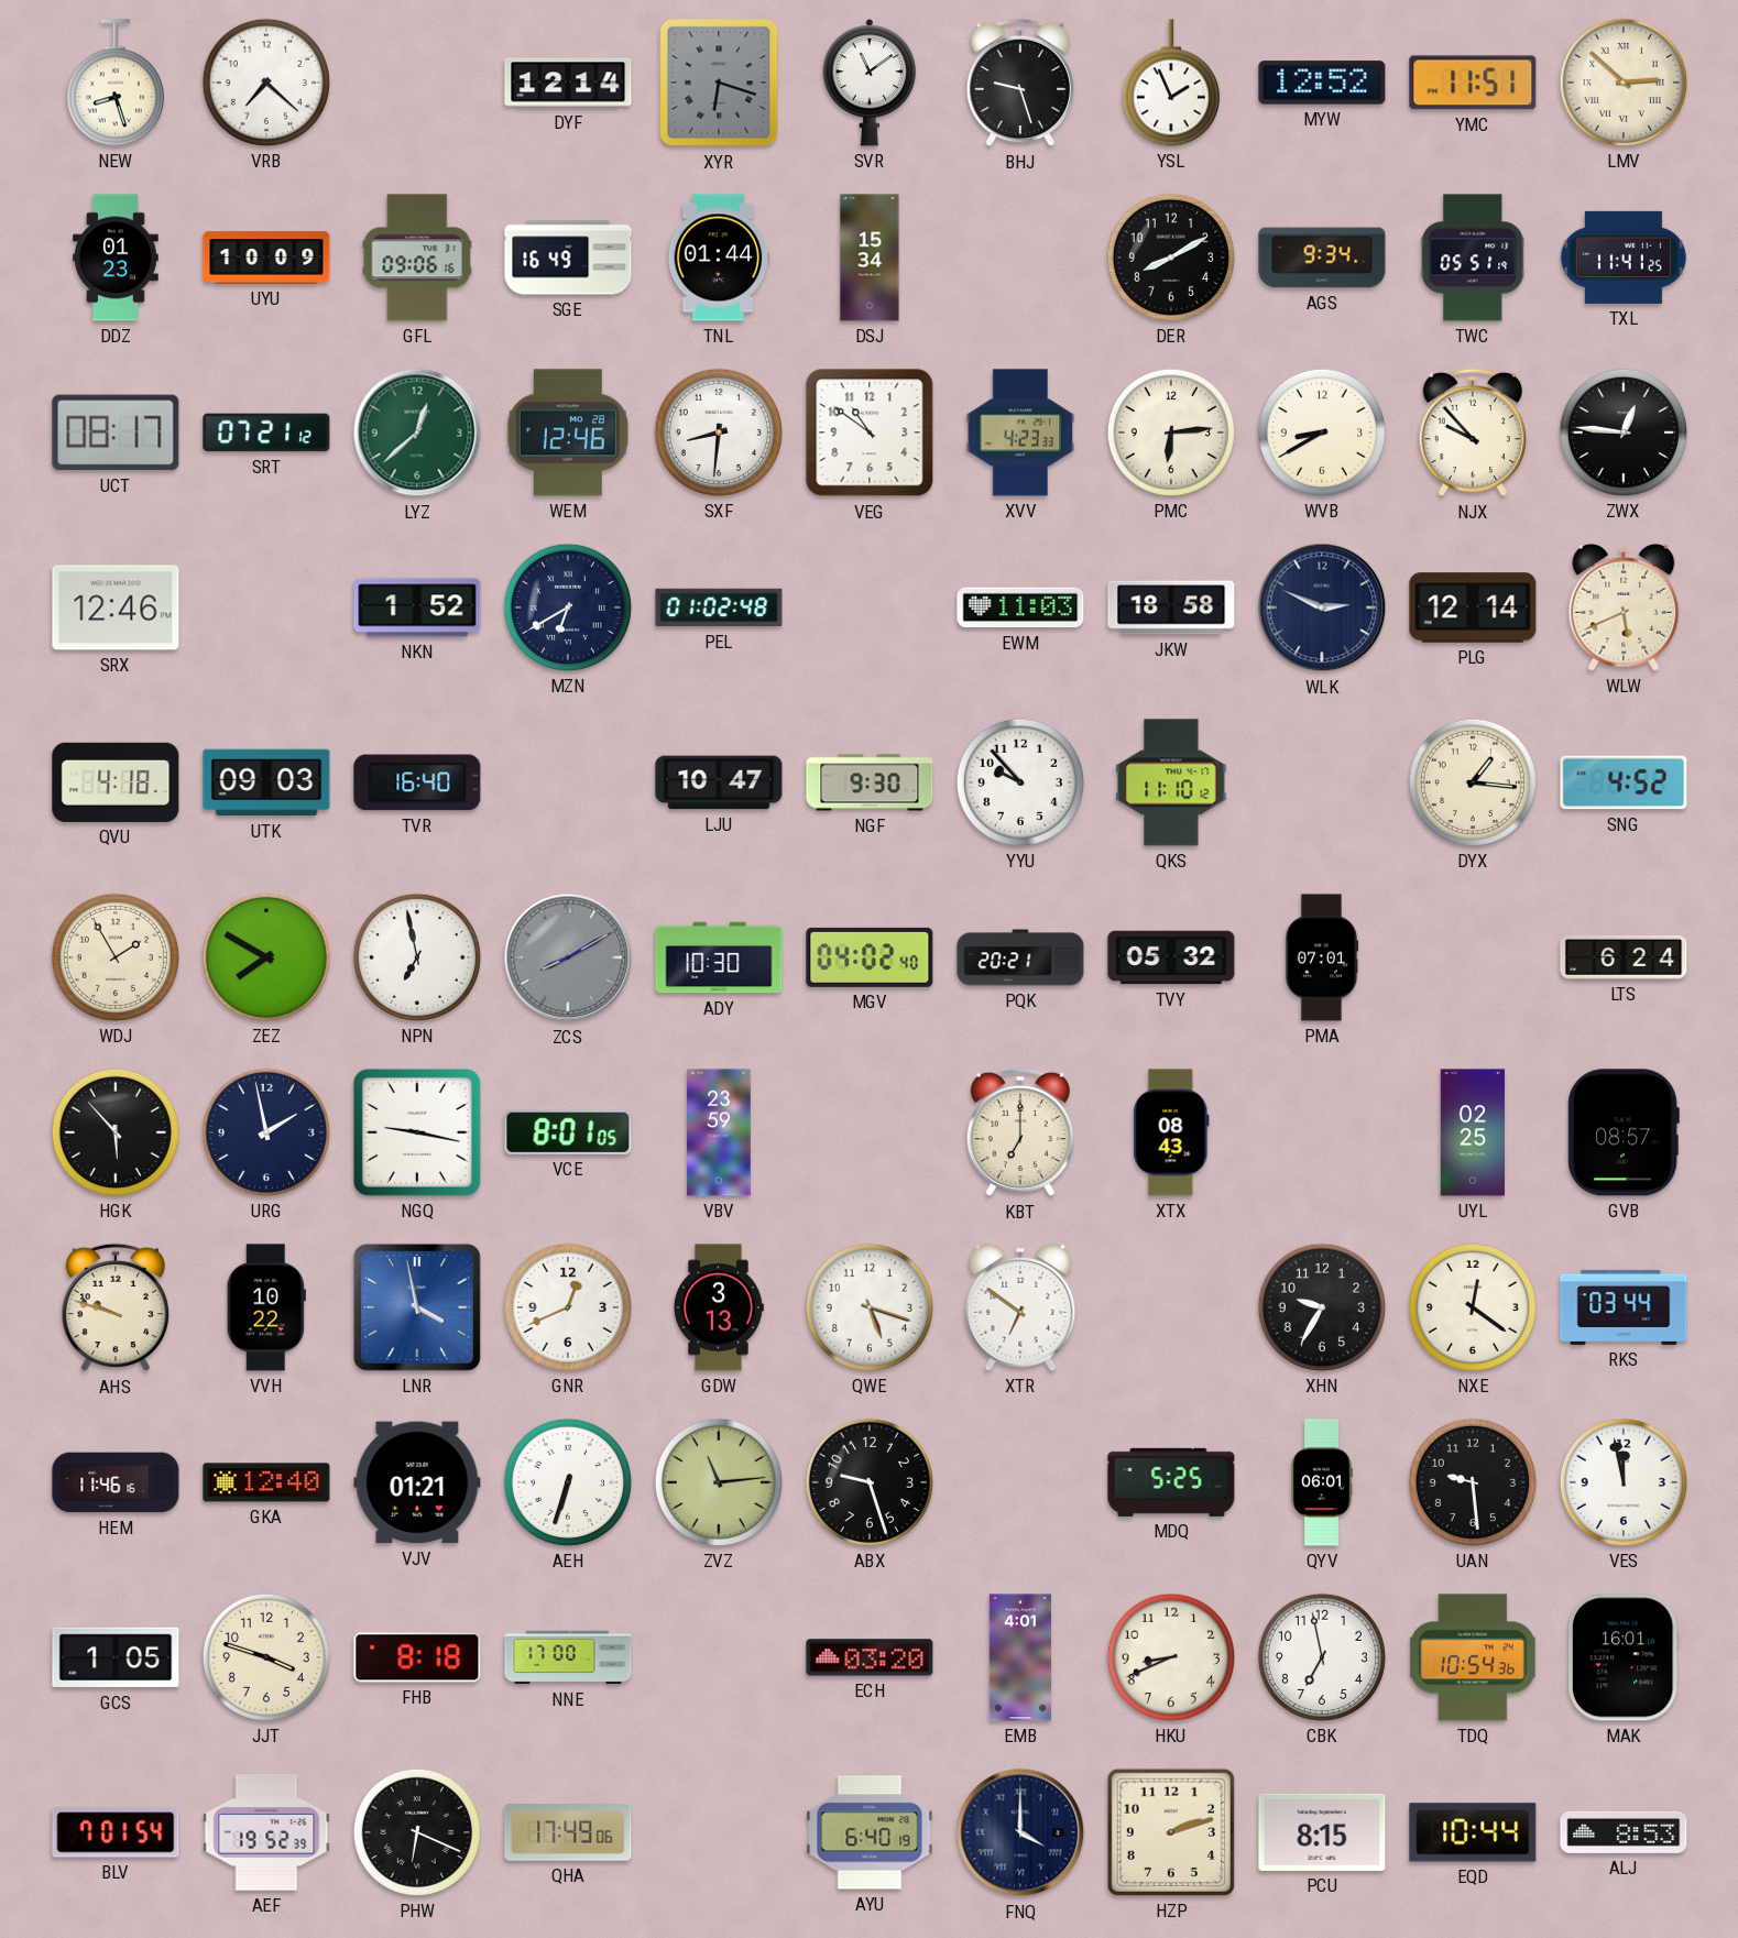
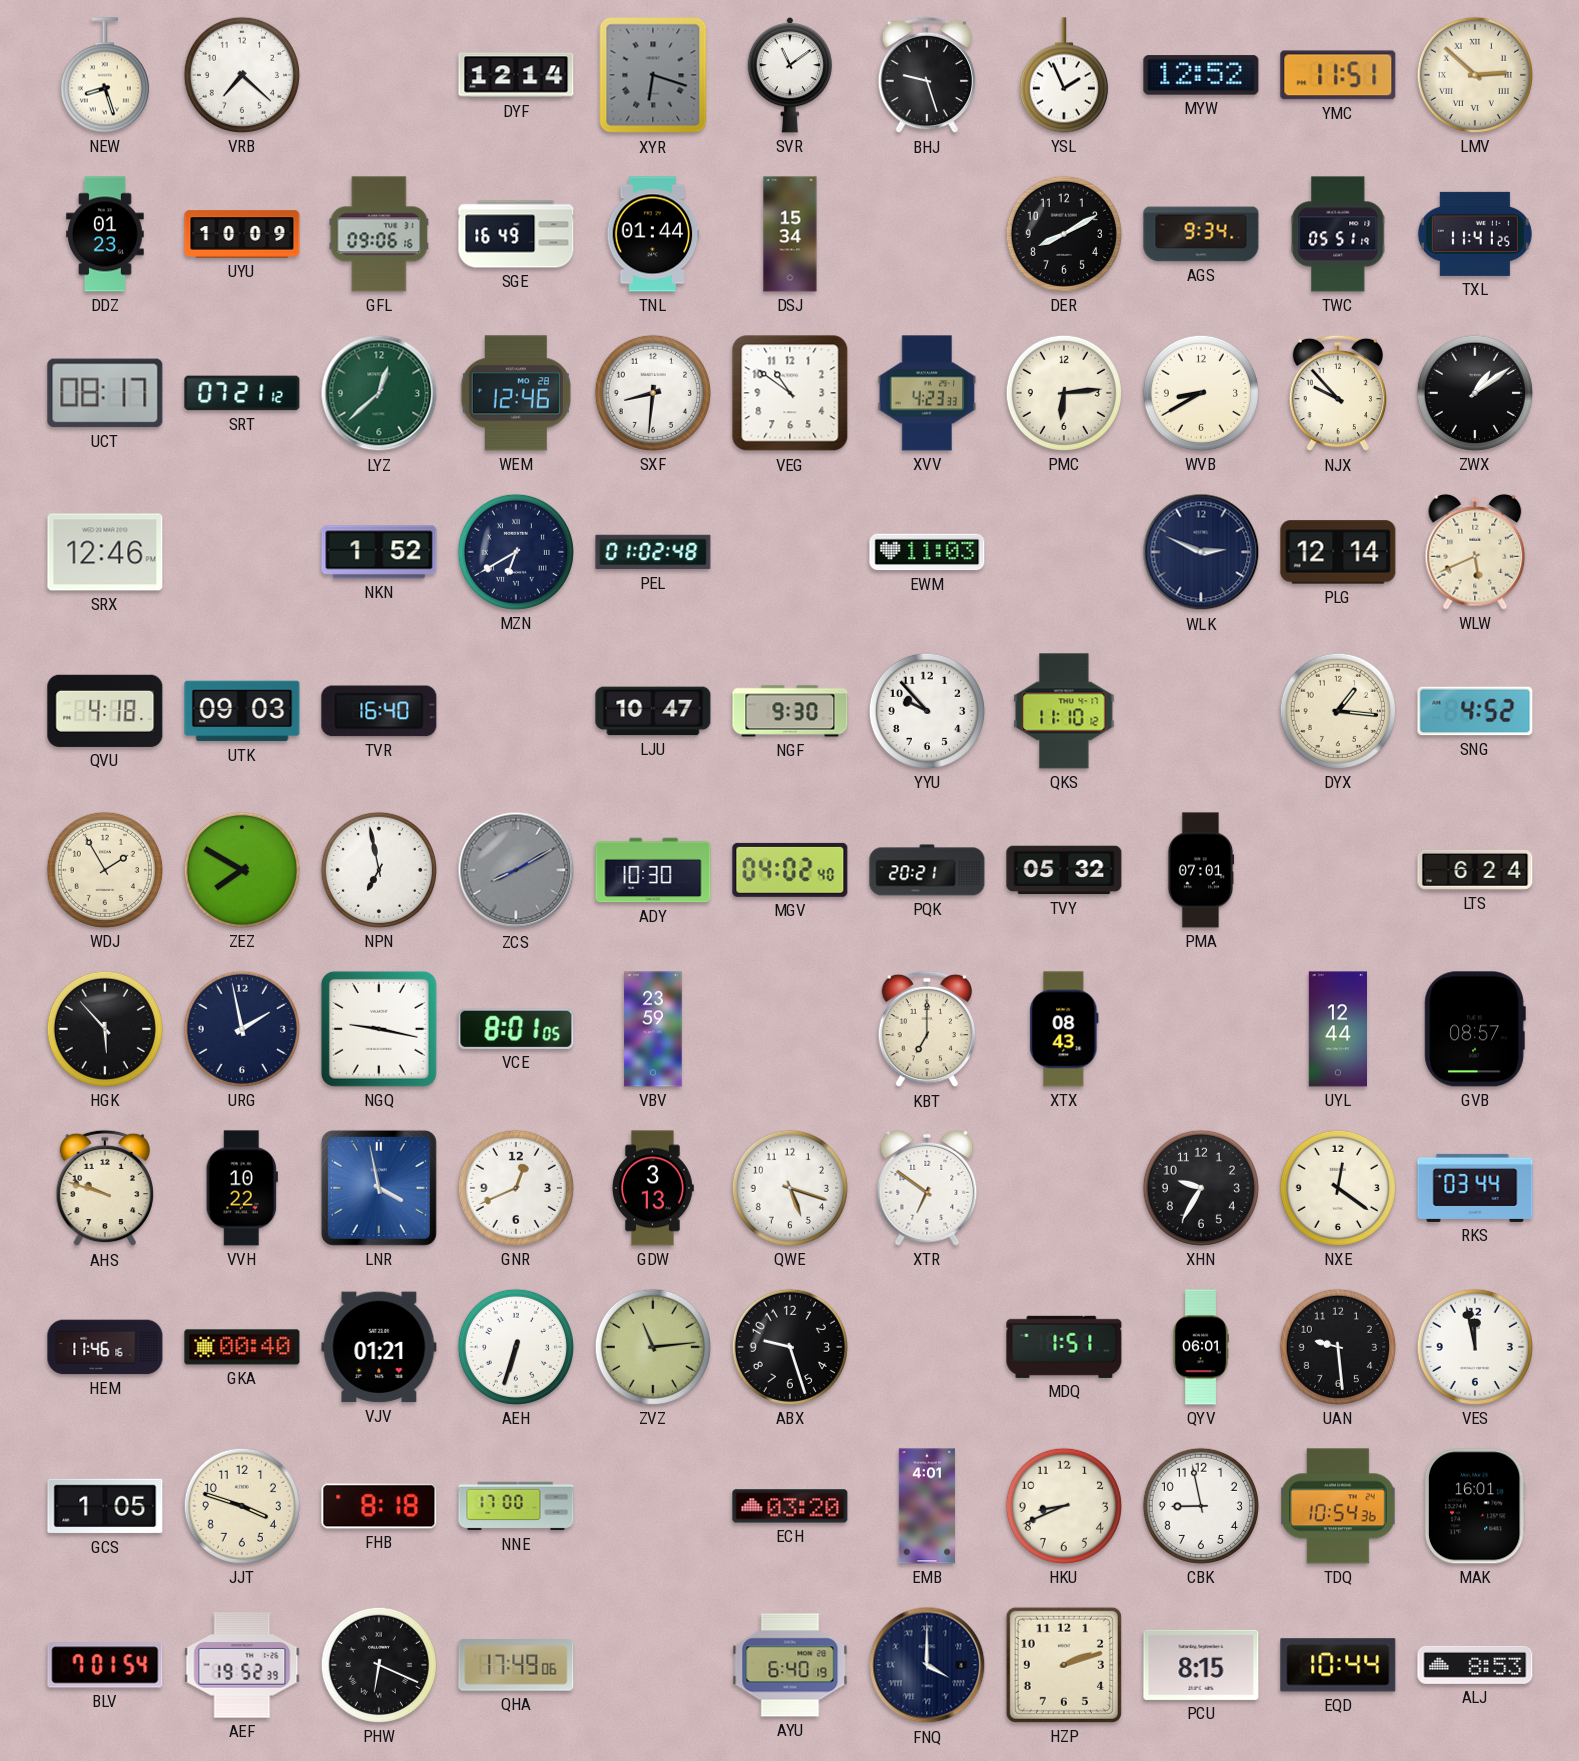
ZWX: 12:46 -> 1:09
JKW: 18:58 -> none
UYL: 02:25 -> 12:44
GKA: 12:40 -> 00:40
MDQ: 5:25 -> 1:51
CBK: 6:58 -> 8:58
